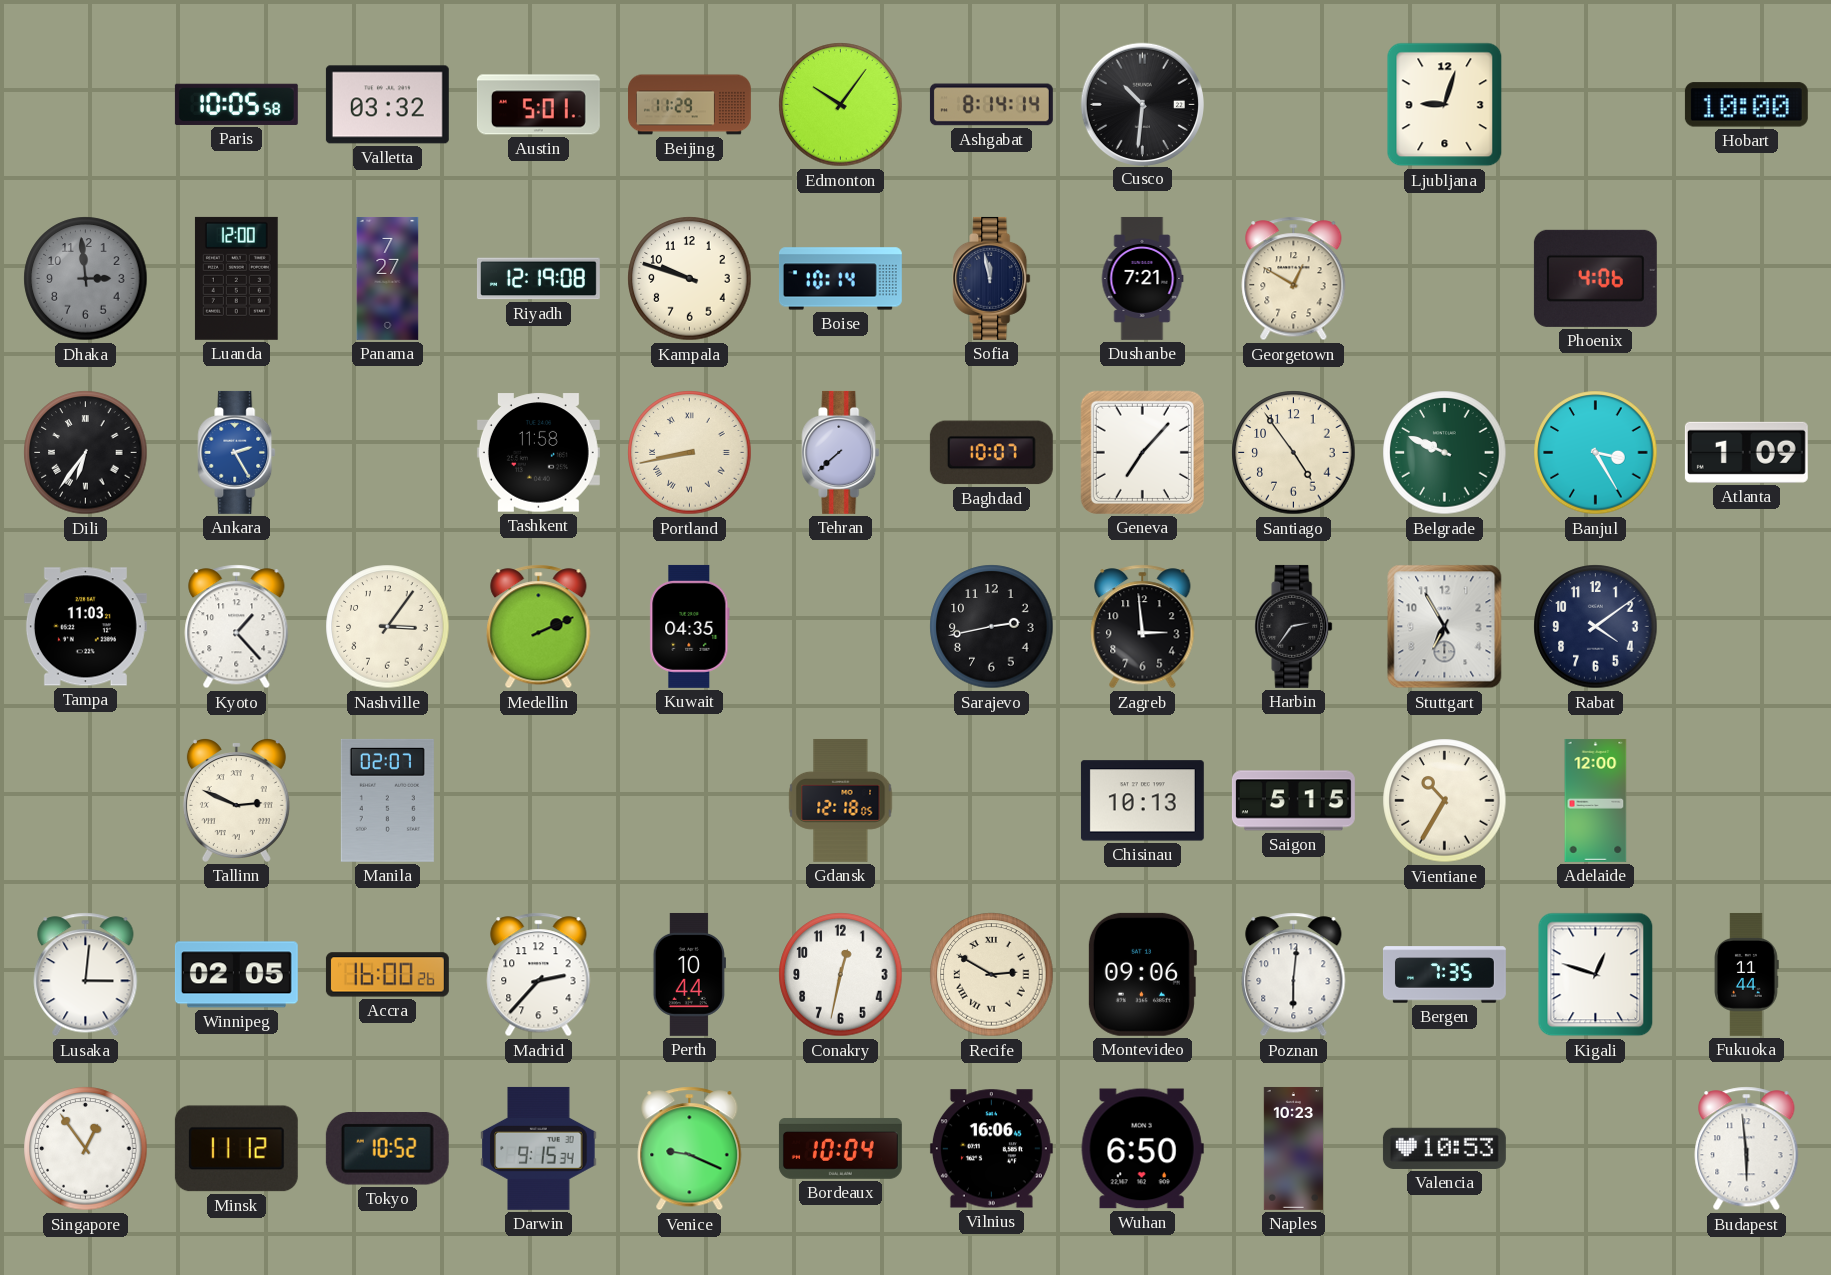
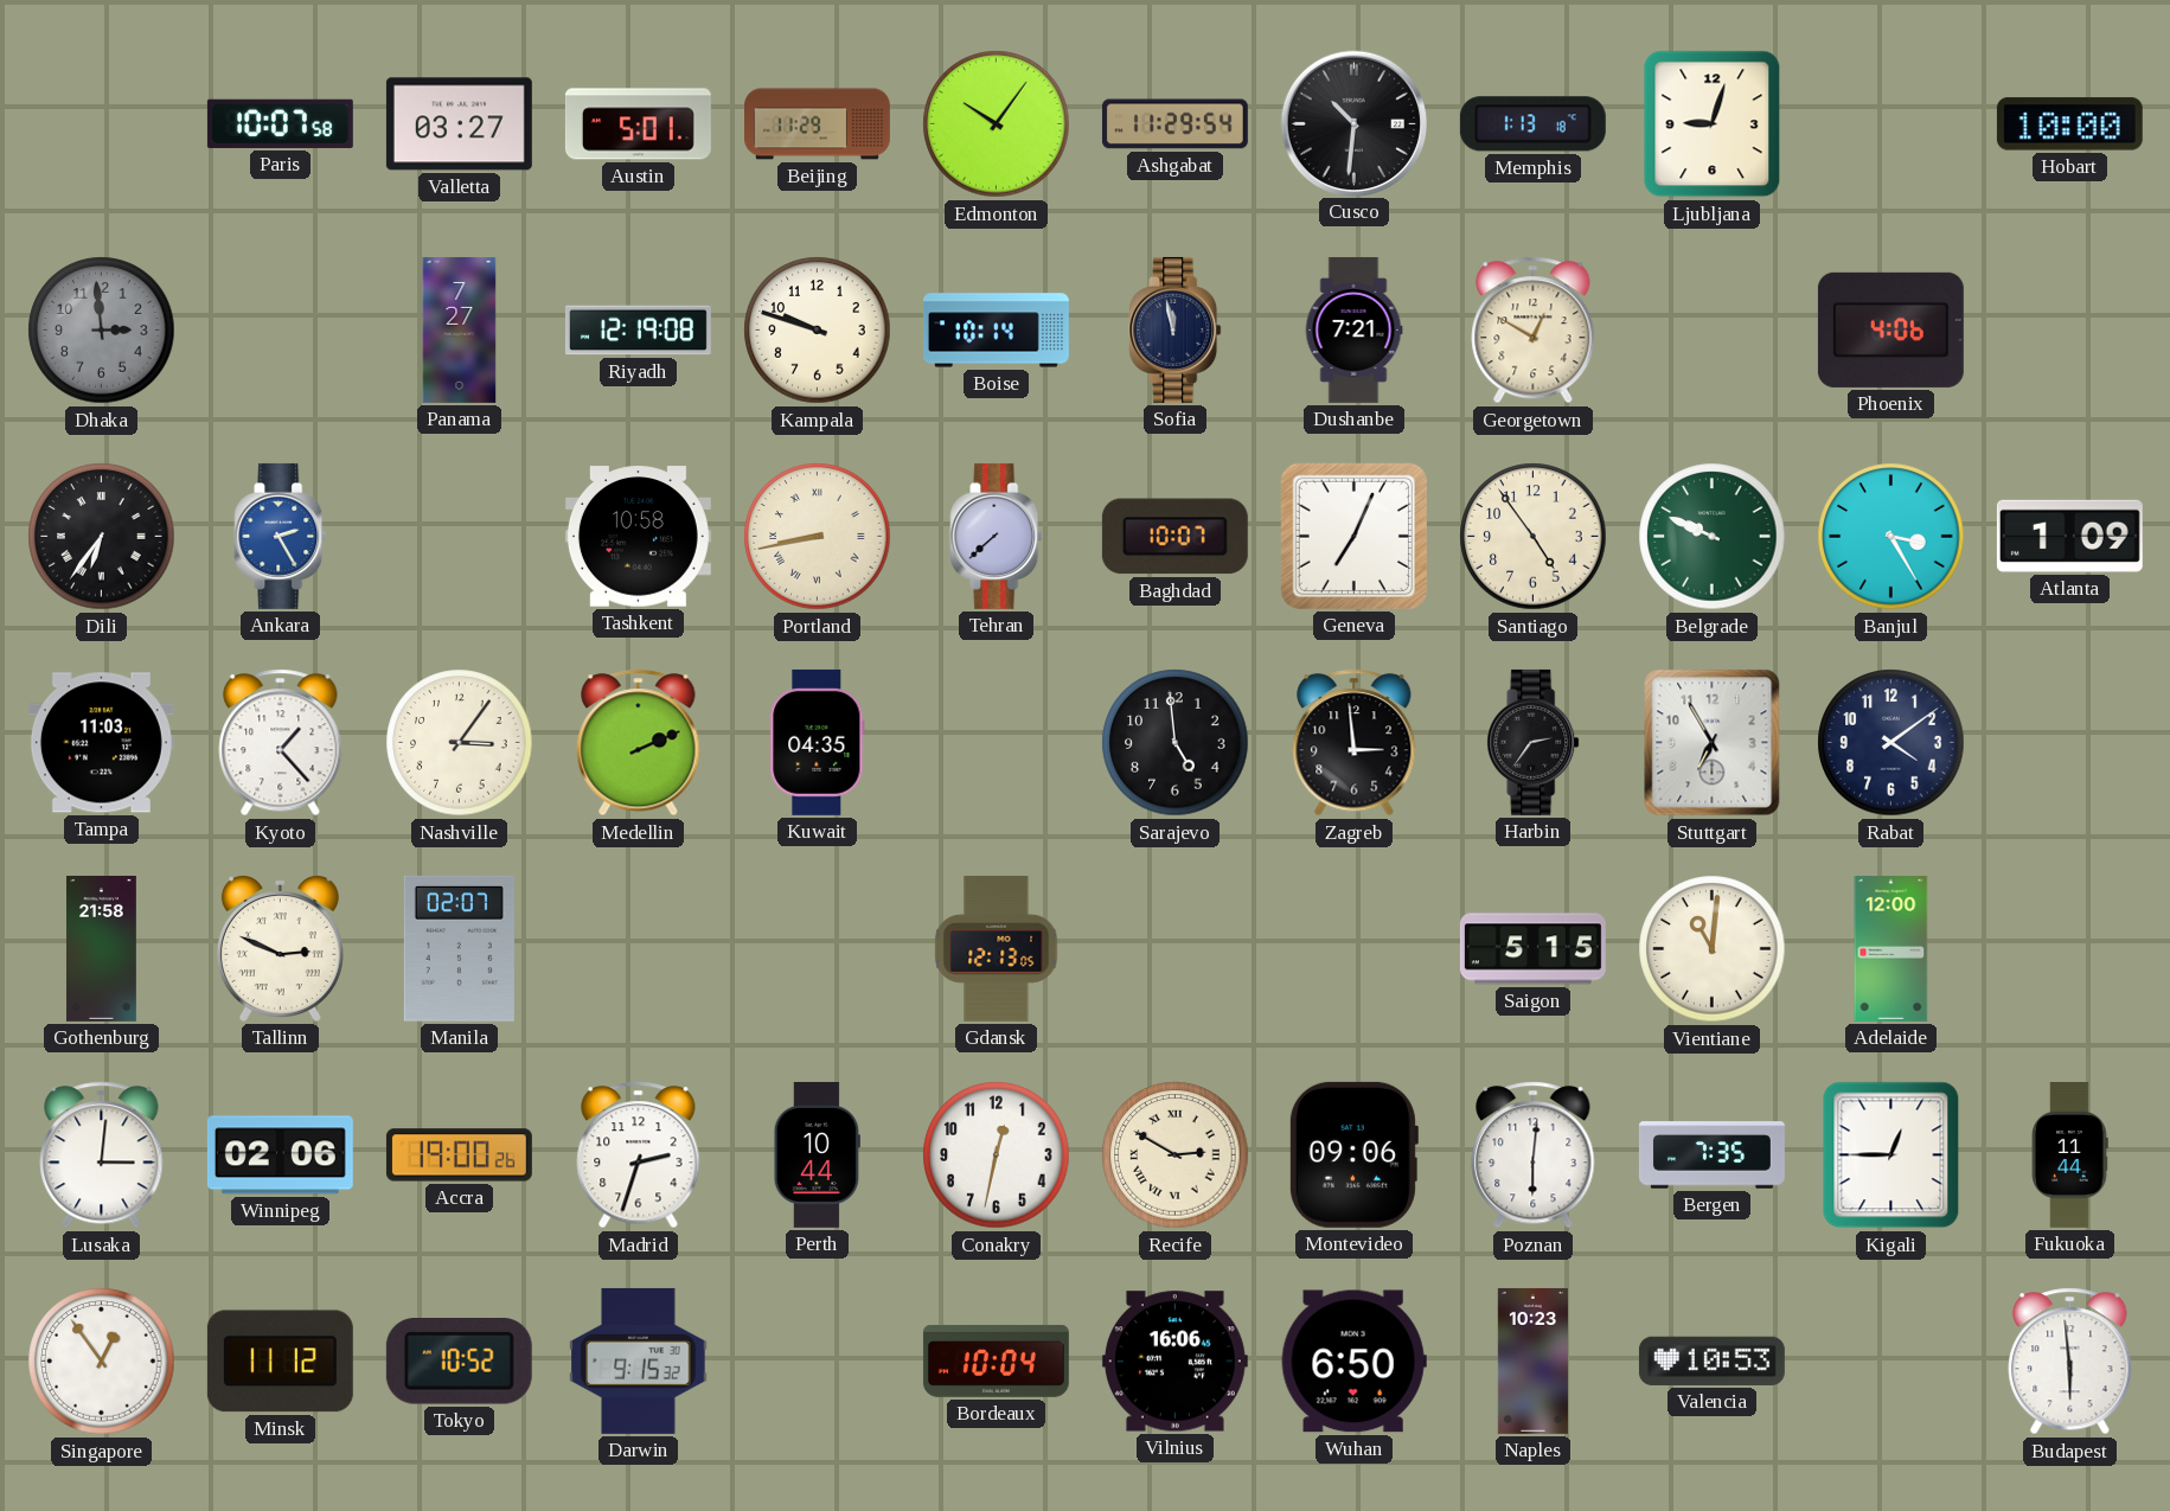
Paris: 10:05 -> 10:07
Valletta: 03:32 -> 03:27
Ashgabat: 8:14 -> 11:29
Memphis: none -> 1:13
Luanda: 12:00 -> none
Tashkent: 11:58 -> 10:58
Geneva: 7:07 -> 7:04
Sarajevo: 2:43 -> 4:59
Gothenburg: none -> 21:58
Gdansk: 12:18 -> 12:13
Chisinau: 10:13 -> none
Vientiane: 10:35 -> 11:01
Winnipeg: 02:05 -> 02:06
Accra: 16:00 -> 19:00
Madrid: 2:37 -> 2:33
Kigali: 12:48 -> 12:45
Darwin: 9:15:34 -> 9:15:32
Venice: 9:19 -> none
